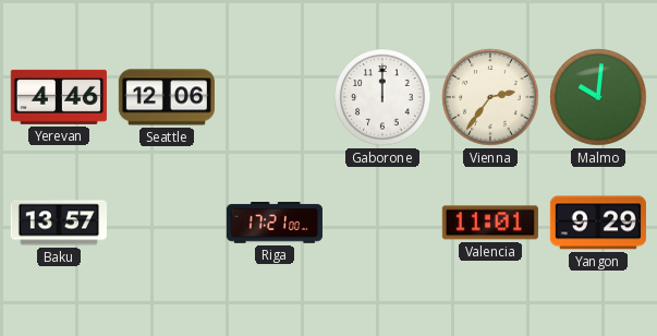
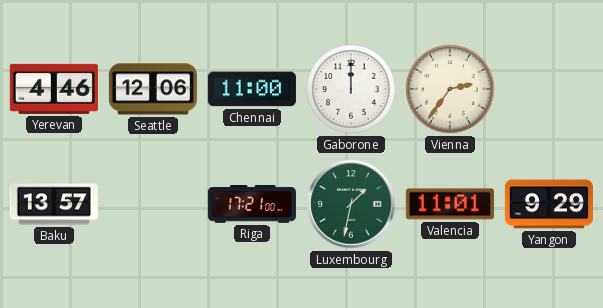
Chennai: none -> 11:00
Malmo: 10:01 -> none
Luxembourg: none -> 1:32
